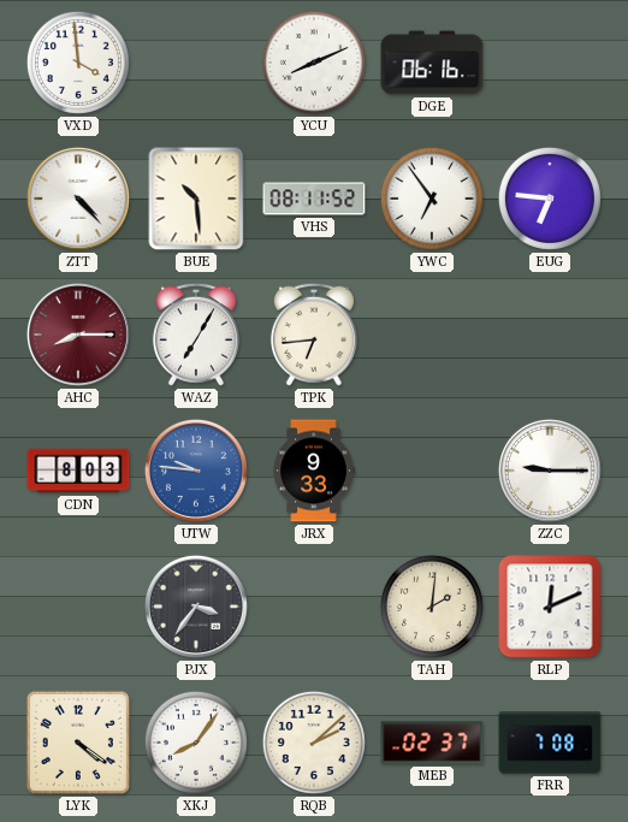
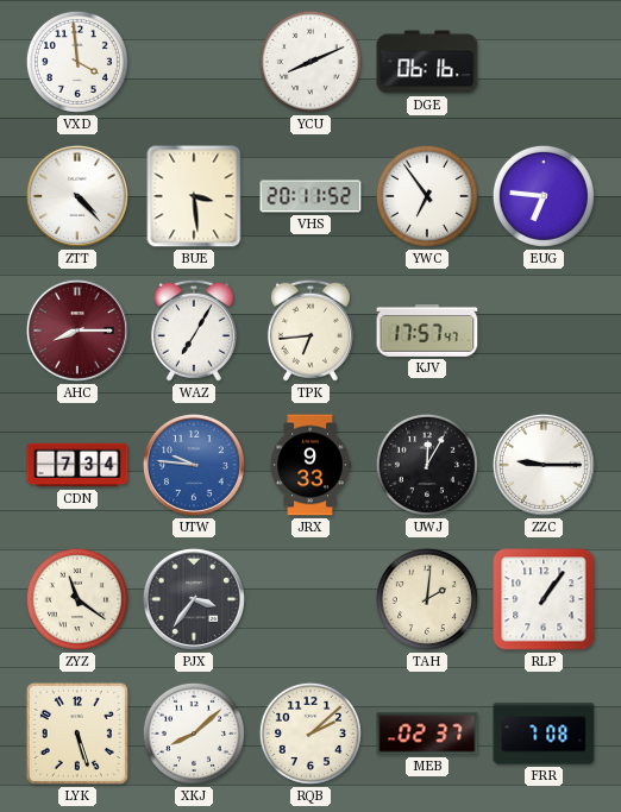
BUE: 10:29 -> 3:29
VHS: 08:11 -> 20:11
KJV: none -> 17:57
CDN: 8:03 -> 7:34
UWJ: none -> 12:05
ZYZ: none -> 11:21
RLP: 12:11 -> 1:06
LYK: 4:21 -> 5:27
XKJ: 8:06 -> 8:08
